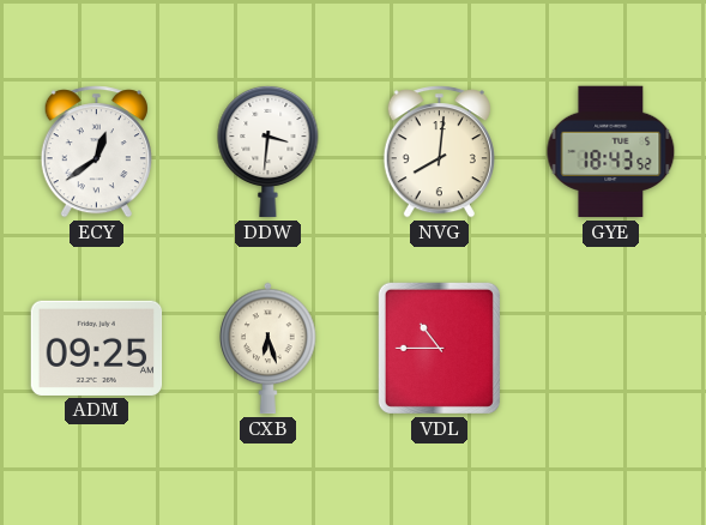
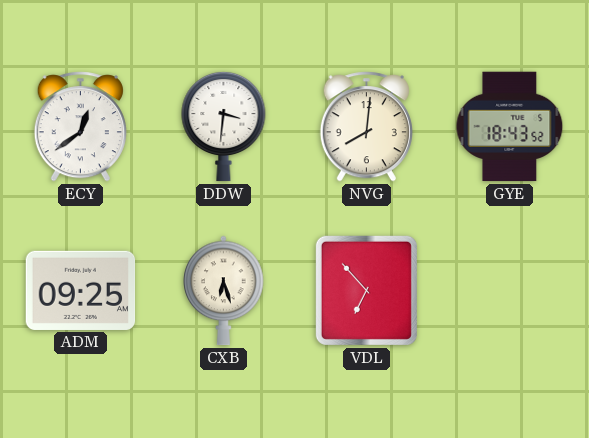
VDL: 10:45 -> 6:53
